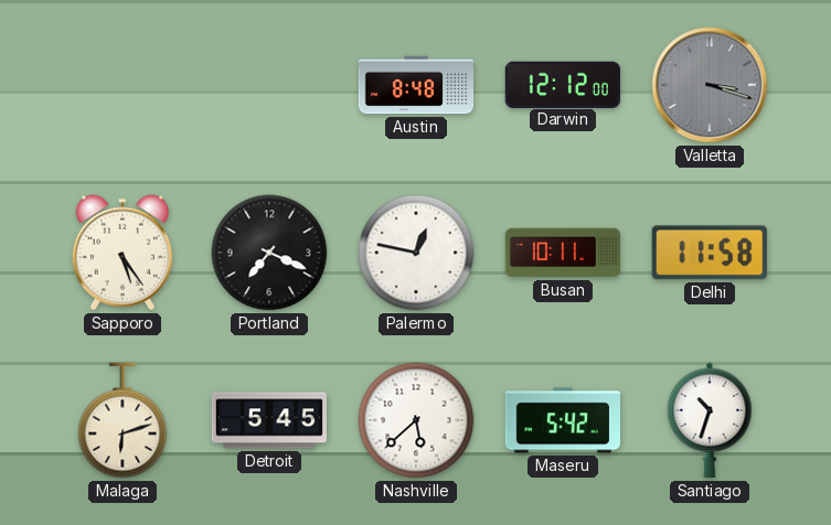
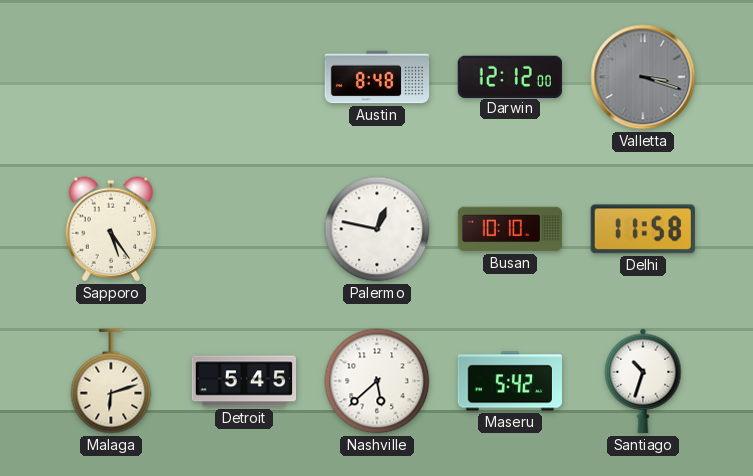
Portland: 7:19 -> none
Busan: 10:11 -> 10:10
